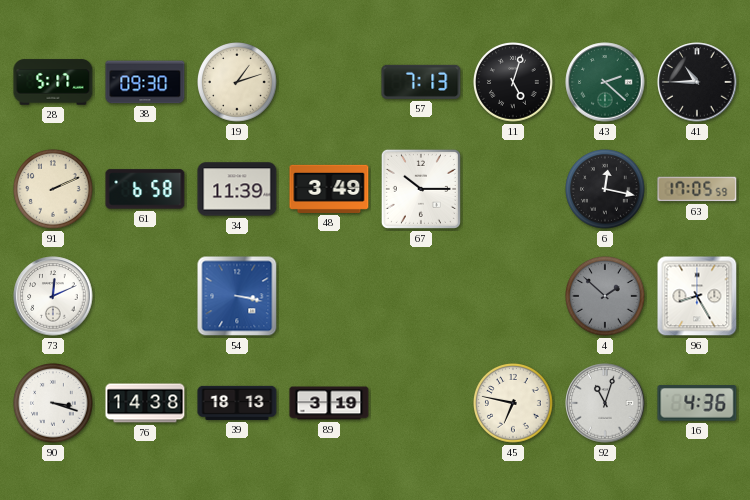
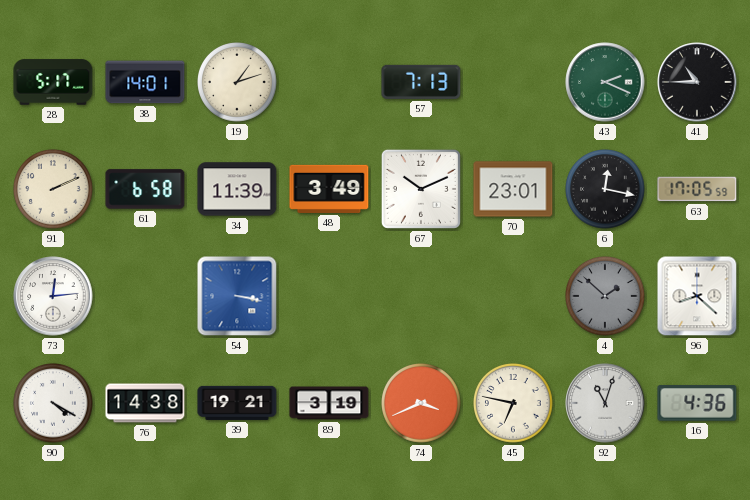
38: 09:30 -> 14:01
11: 5:03 -> none
43: 2:22 -> 2:19
67: 10:15 -> 10:11
70: none -> 23:01
73: 12:11 -> 12:14
96: 8:25 -> 8:22
90: 3:18 -> 4:20
39: 18:13 -> 19:21
74: none -> 3:41
